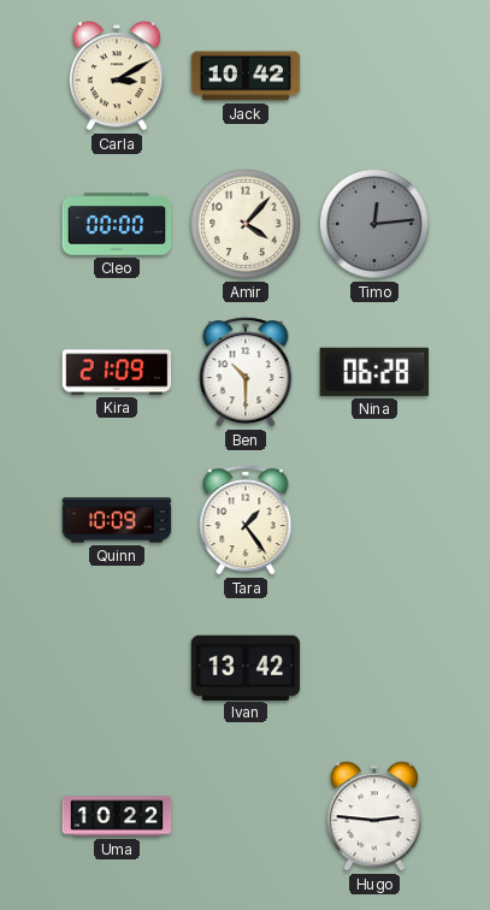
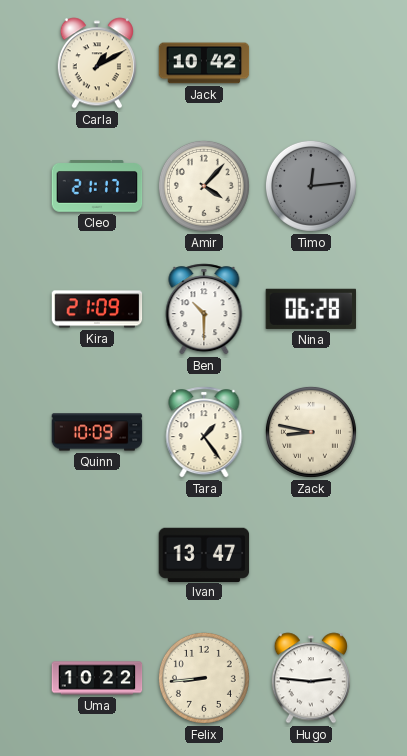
Carla: 3:10 -> 1:10
Cleo: 00:00 -> 21:17
Zack: none -> 8:47
Ivan: 13:42 -> 13:47
Felix: none -> 8:44
